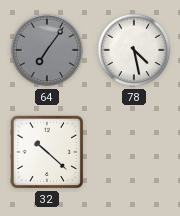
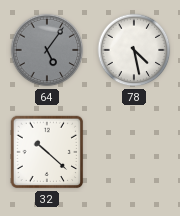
64: 7:06 -> 5:06
